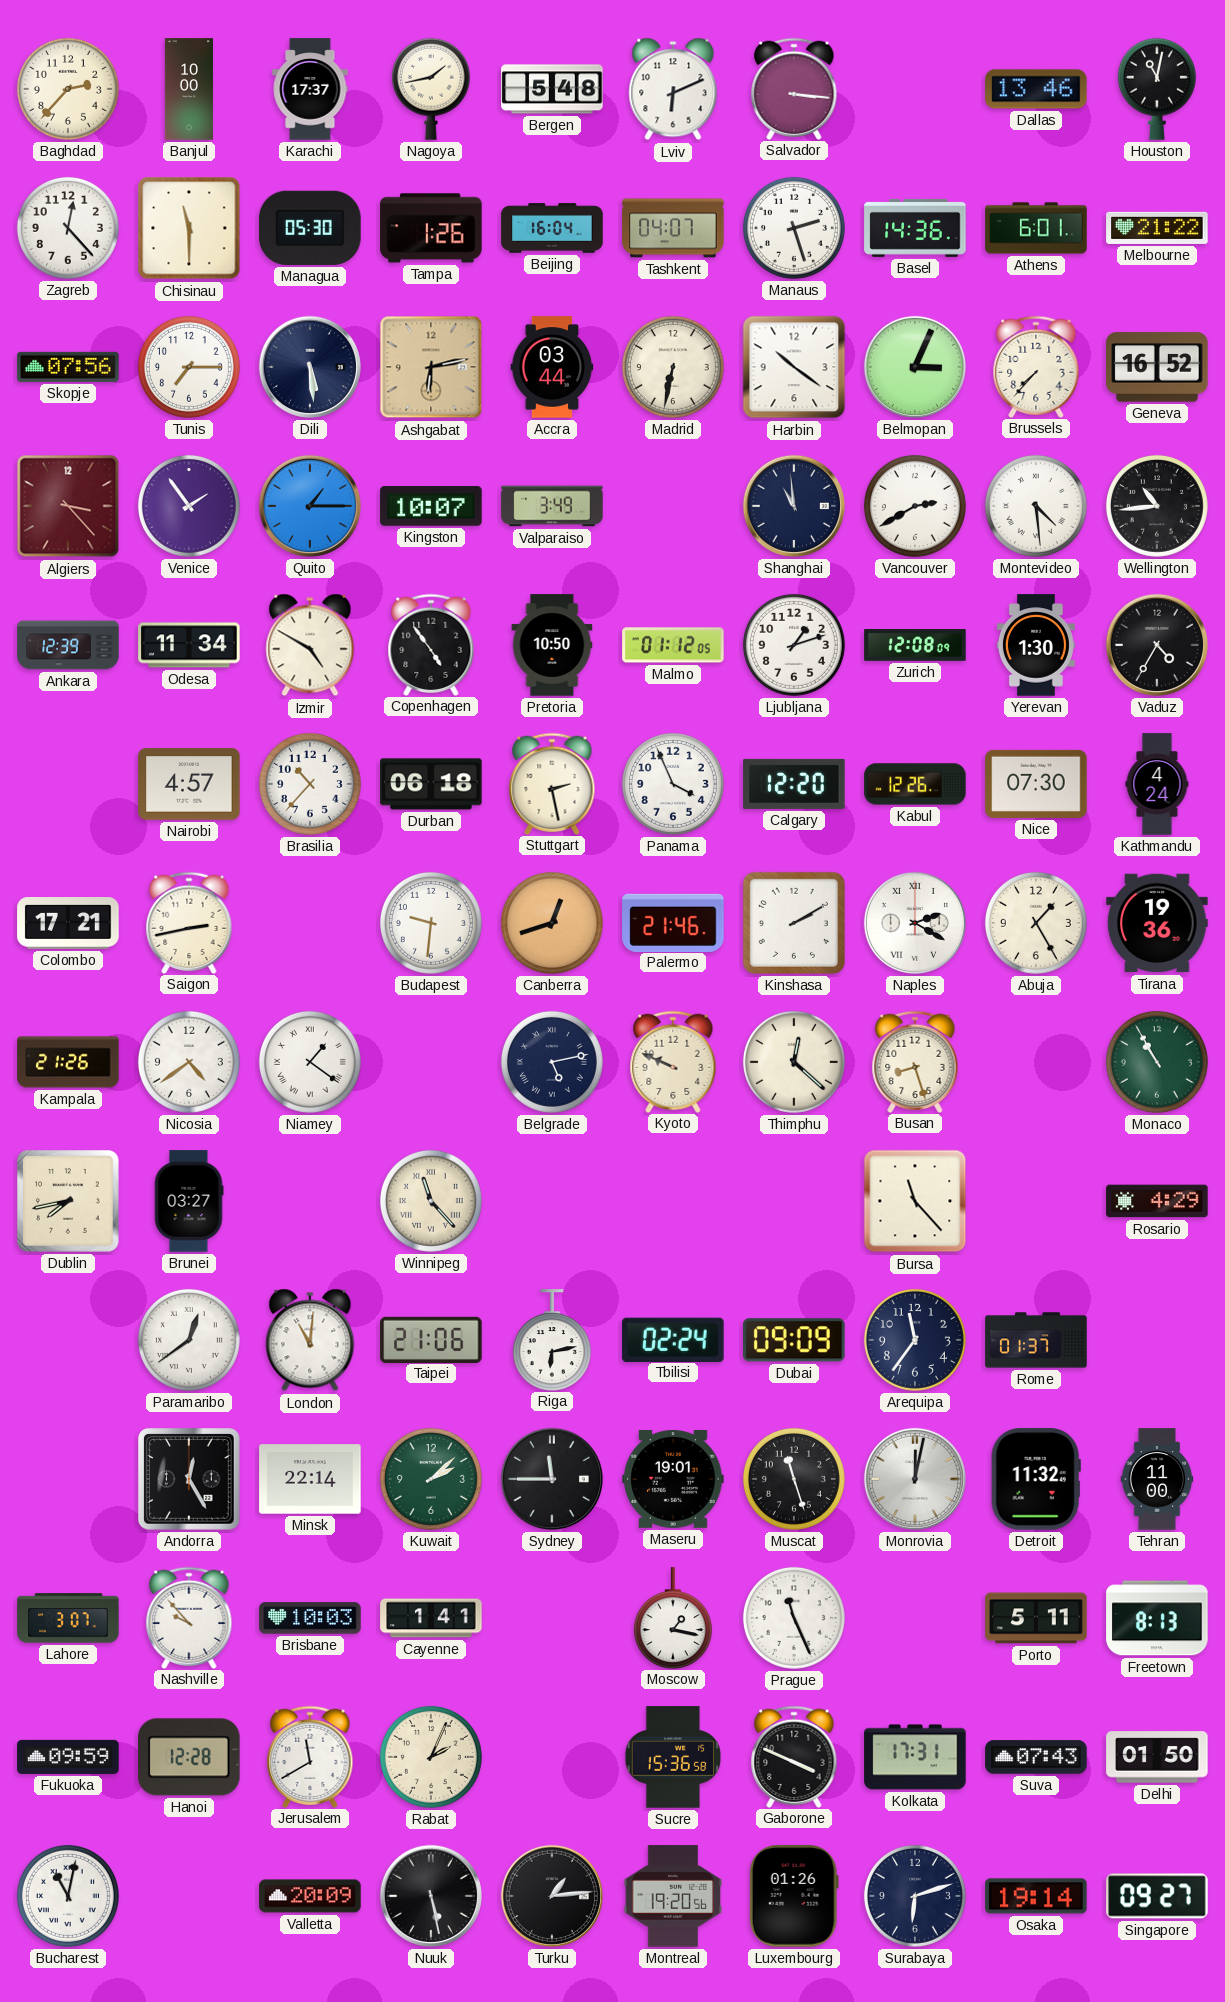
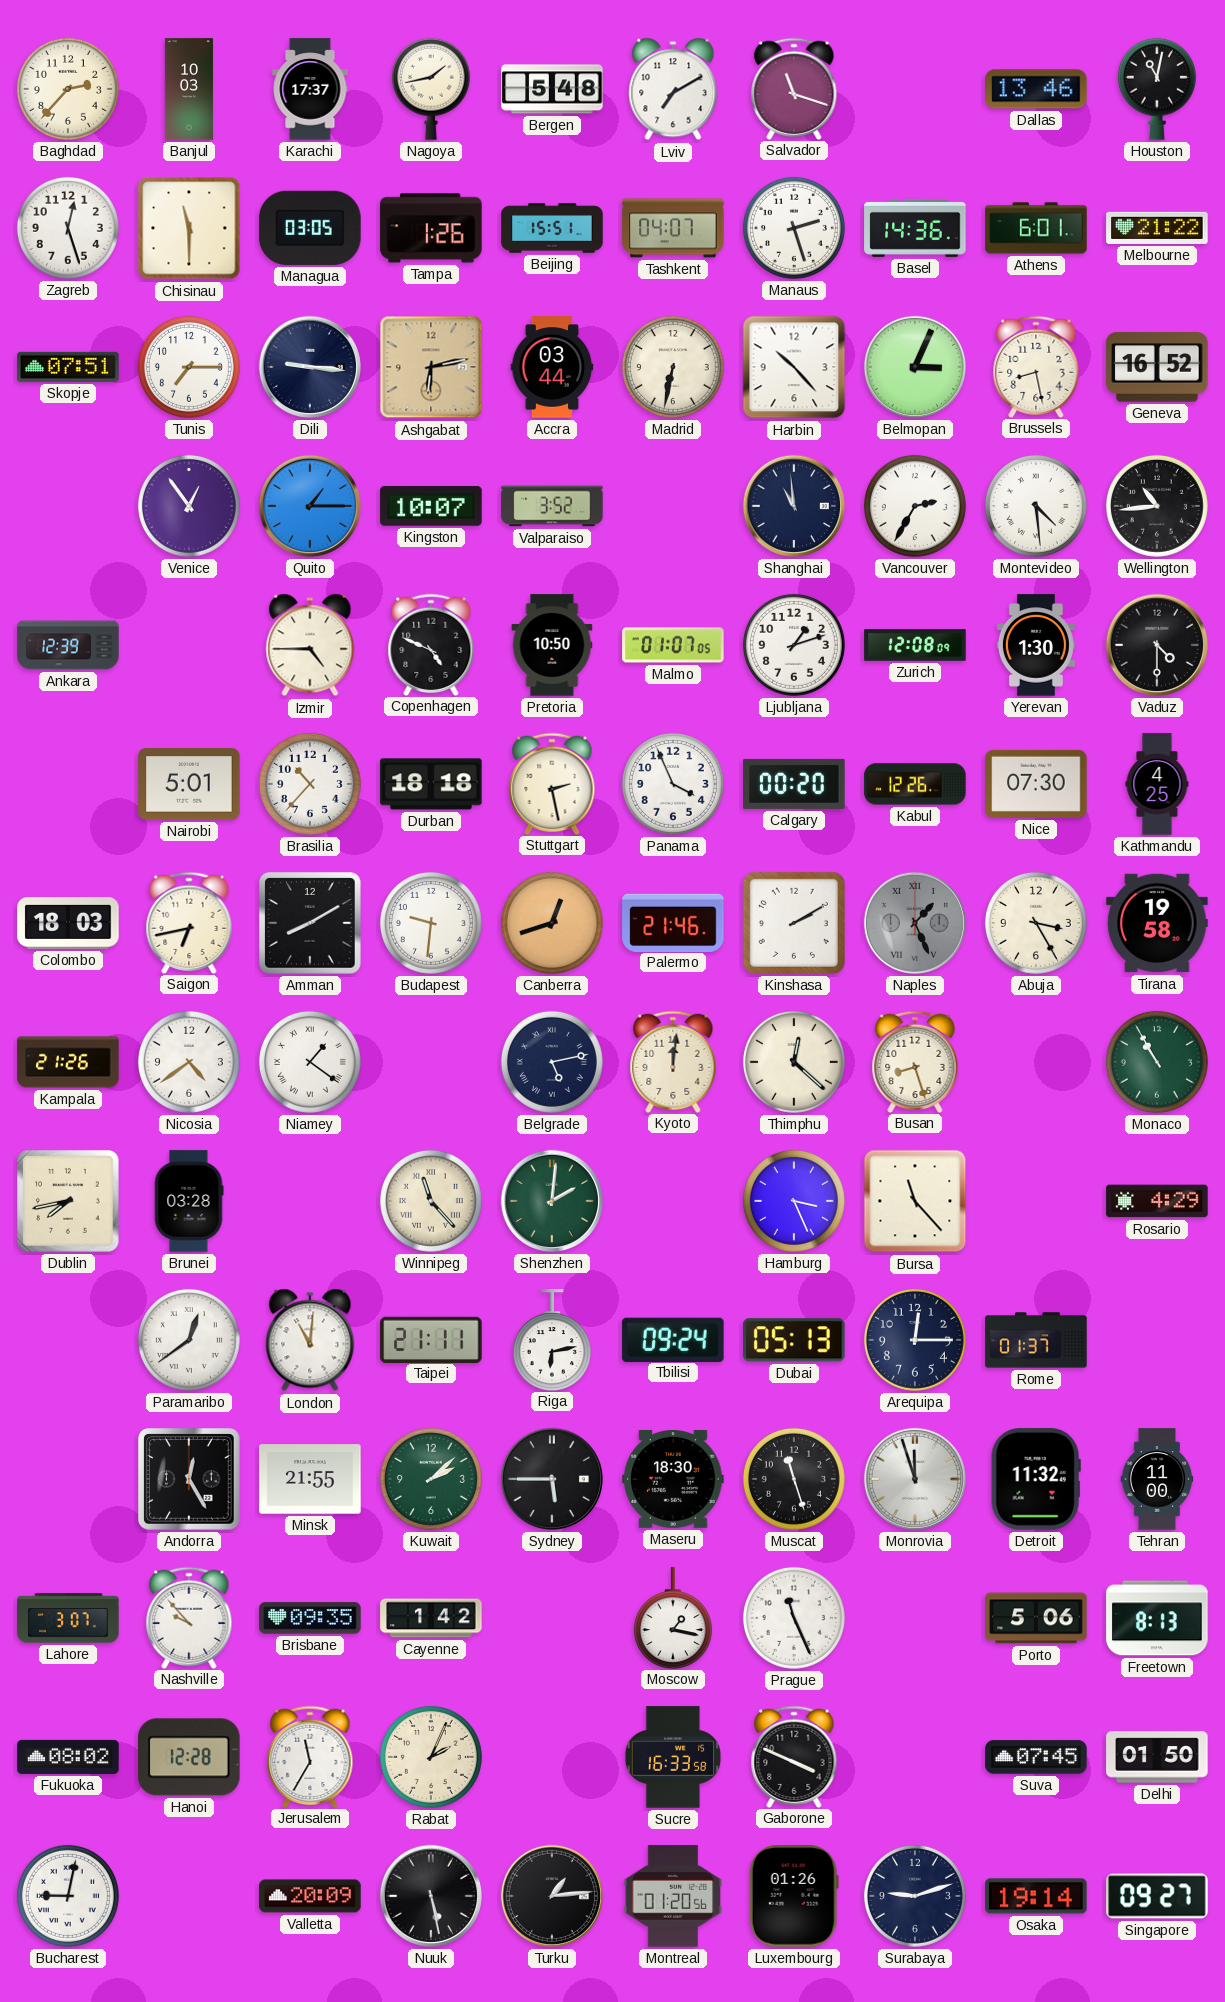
Banjul: 10:00 -> 10:03
Lviv: 6:11 -> 7:10
Salvador: 3:16 -> 11:18
Zagreb: 12:23 -> 12:27
Managua: 05:30 -> 03:05
Beijing: 16:04 -> 15:51
Skopje: 07:56 -> 07:51
Dili: 5:29 -> 9:16
Harbin: 10:21 -> 10:23
Brussels: 7:37 -> 8:28
Algiers: 3:23 -> none
Venice: 1:54 -> 12:54
Valparaiso: 3:49 -> 3:52
Vancouver: 2:40 -> 2:35
Odesa: 11:34 -> none
Izmir: 4:50 -> 4:45
Copenhagen: 4:54 -> 4:49
Malmo: 01:12 -> 01:07
Vaduz: 4:35 -> 4:30
Nairobi: 4:57 -> 5:01
Durban: 06:18 -> 18:18
Calgary: 12:20 -> 00:20
Kathmandu: 4:24 -> 4:25
Colombo: 17:21 -> 18:03
Saigon: 2:43 -> 6:43
Amman: none -> 8:10
Naples: 2:20 -> 1:26
Naples dial: white -> grey
Abuja: 1:25 -> 3:25
Tirana: 19:36 -> 19:58
Kyoto: 9:49 -> 12:01
Brunei: 03:27 -> 03:28
Shenzhen: none -> 2:01
Hamburg: none -> 3:26
Taipei: 21:06 -> 21:11
Tbilisi: 02:24 -> 09:24
Dubai: 09:09 -> 05:13
Arequipa: 11:36 -> 12:15
Minsk: 22:14 -> 21:55
Sydney: 11:45 -> 5:45
Maseru: 19:01 -> 18:30
Monrovia: 12:02 -> 11:57
Brisbane: 10:03 -> 09:35
Cayenne: 1:41 -> 1:42
Porto: 5:11 -> 5:06
Fukuoka: 09:59 -> 08:02
Jerusalem: 11:40 -> 11:35
Sucre: 15:36 -> 16:33
Kolkata: 17:31 -> none
Suva: 07:43 -> 07:45
Bucharest: 11:02 -> 9:02
Montreal: 19:20 -> 01:20
Surabaya: 6:12 -> 9:12
